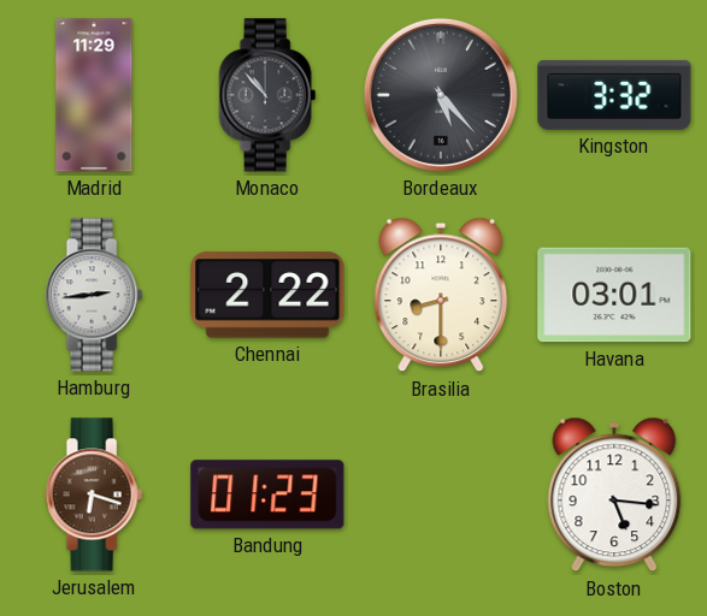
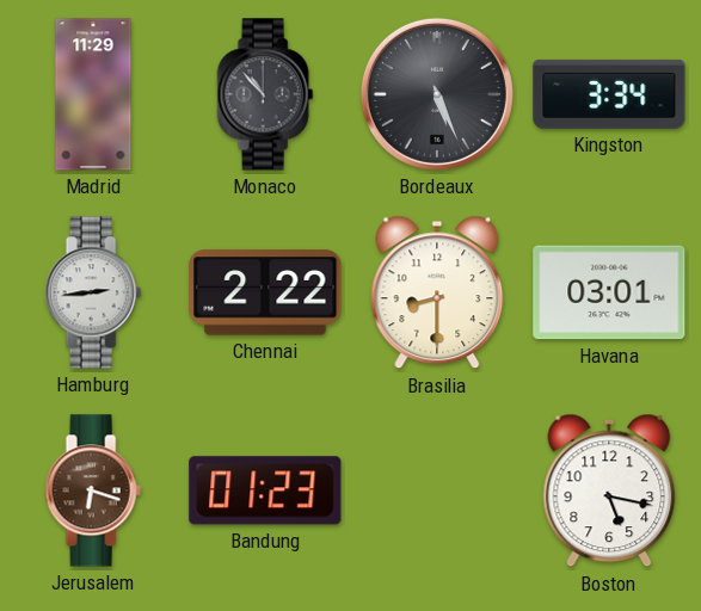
Bordeaux: 5:23 -> 5:26
Kingston: 3:32 -> 3:34
Boston: 5:16 -> 5:17
